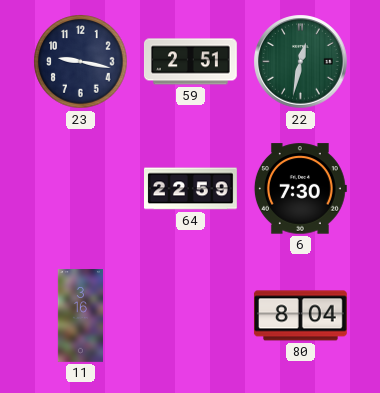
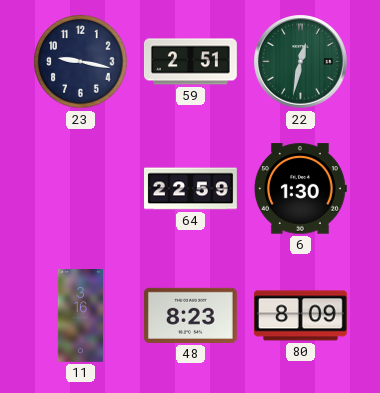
6: 7:30 -> 1:30
48: none -> 8:23
80: 8:04 -> 8:09
